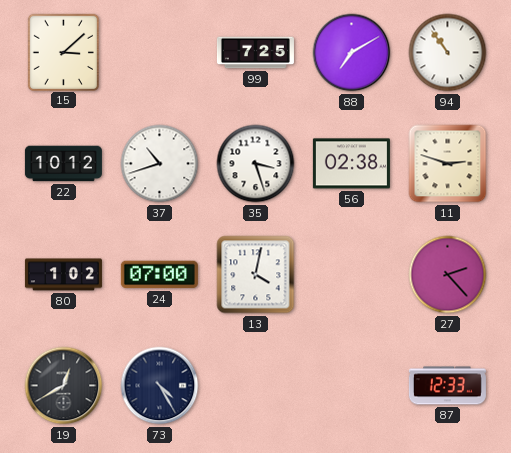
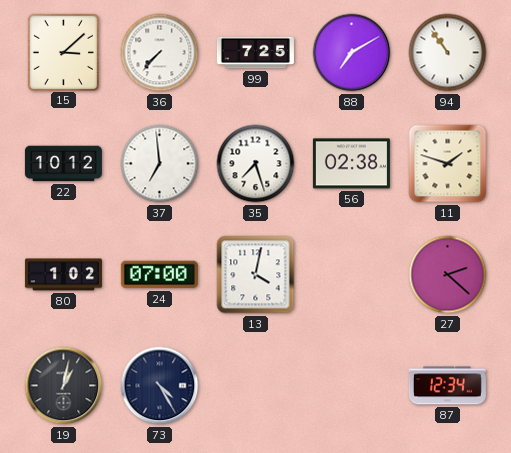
36: none -> 7:37
37: 10:42 -> 6:59
35: 3:27 -> 7:27
11: 2:48 -> 1:48
27: 2:23 -> 2:22
19: 12:40 -> 1:02
87: 12:33 -> 12:34
